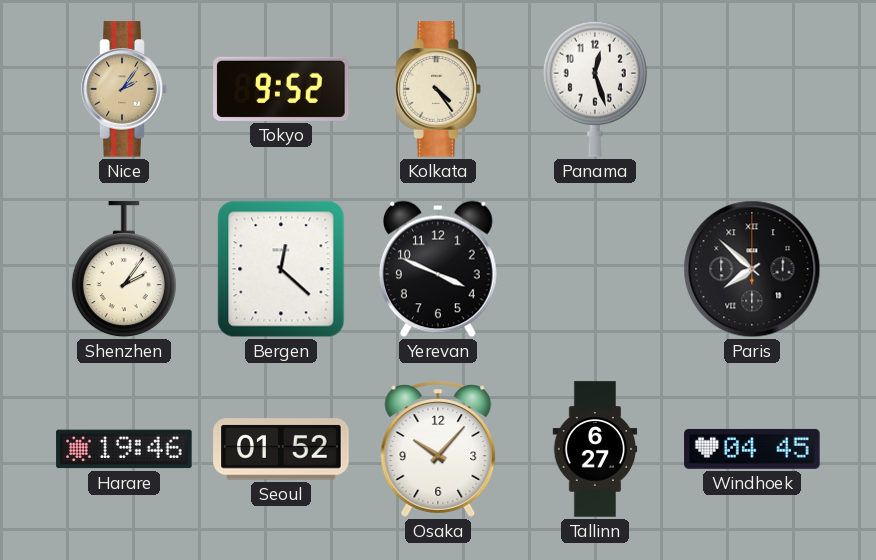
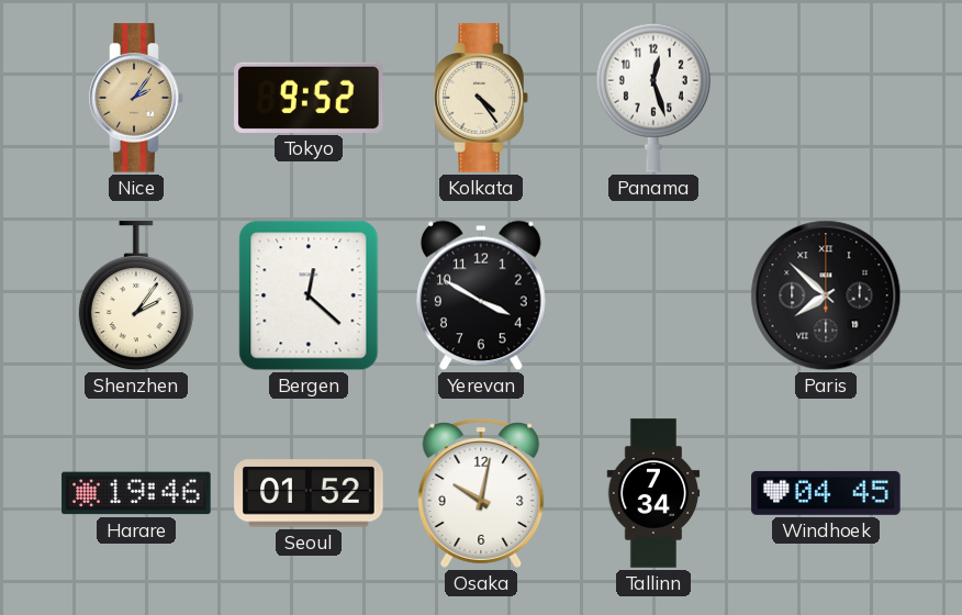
Yerevan: 3:49 -> 3:50
Osaka: 10:07 -> 10:02
Tallinn: 6:27 -> 7:34
